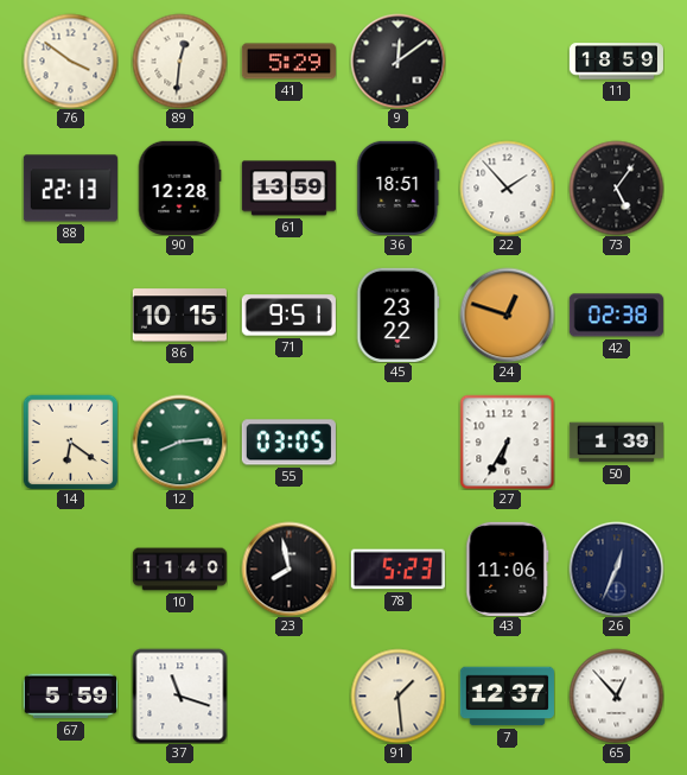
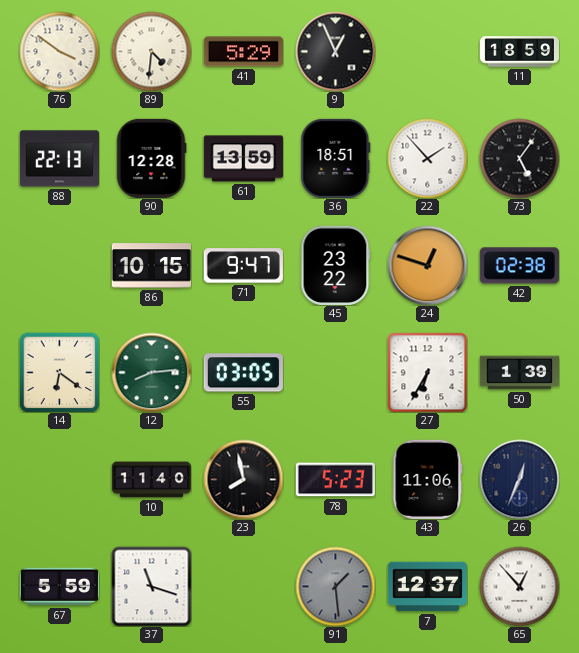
89: 12:31 -> 4:31
9: 12:09 -> 12:56
71: 9:51 -> 9:47
91 dial: cream -> grey
